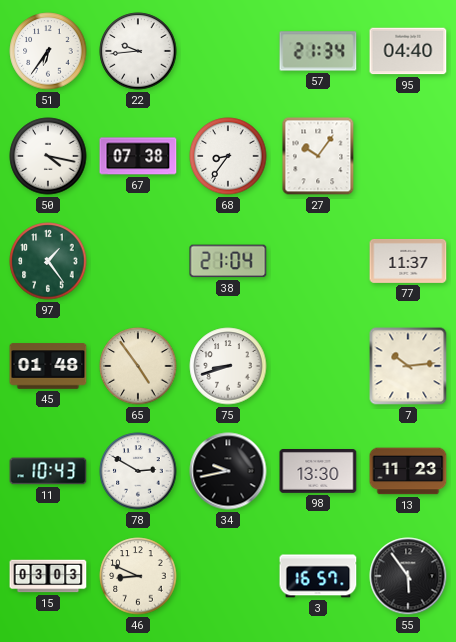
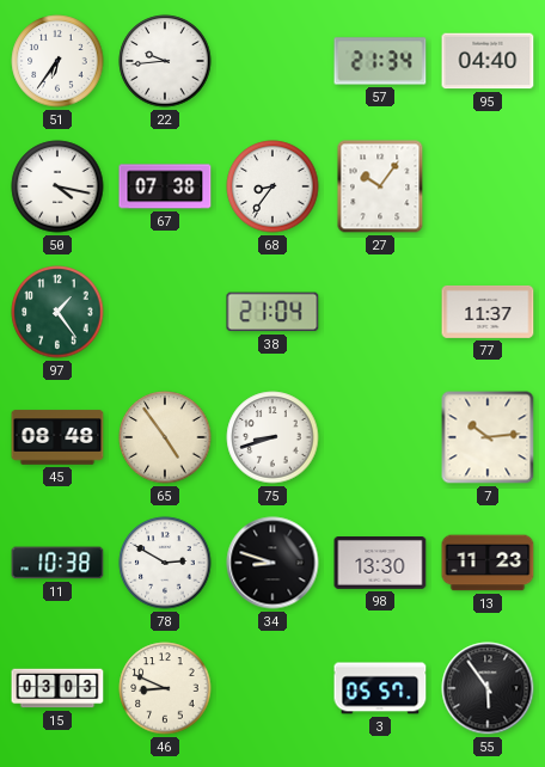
45: 01:48 -> 08:48
11: 10:43 -> 10:38
34: 9:43 -> 8:48
3: 16:57 -> 05:57
